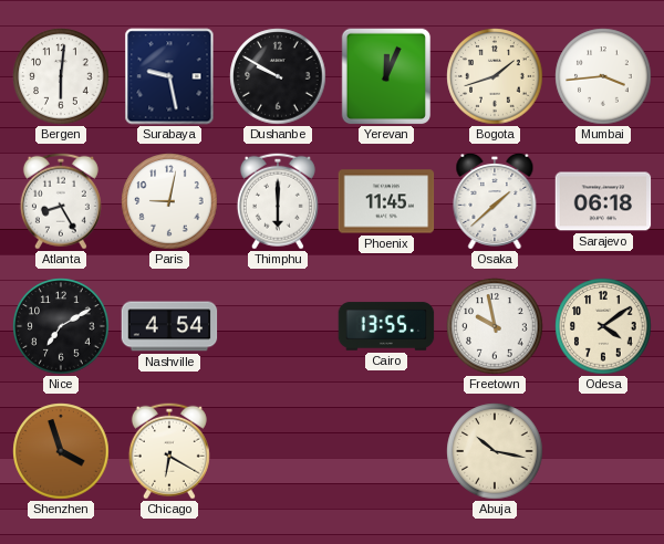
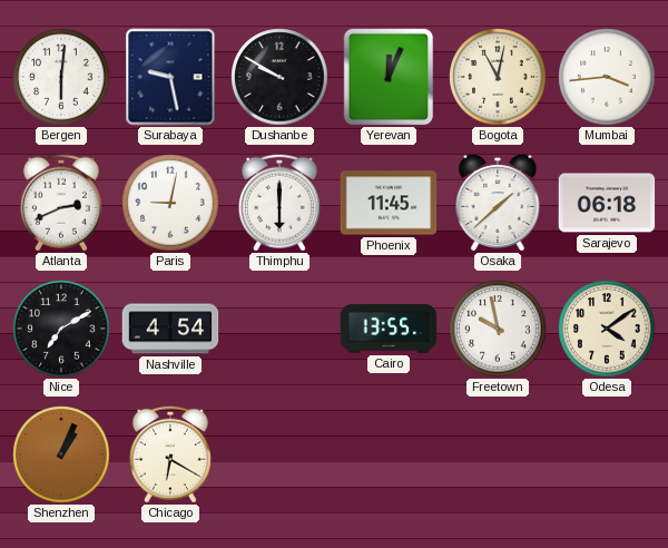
Bogota: 1:42 -> 11:02
Atlanta: 8:25 -> 2:41
Shenzhen: 3:57 -> 1:04
Abuja: 10:17 -> none
